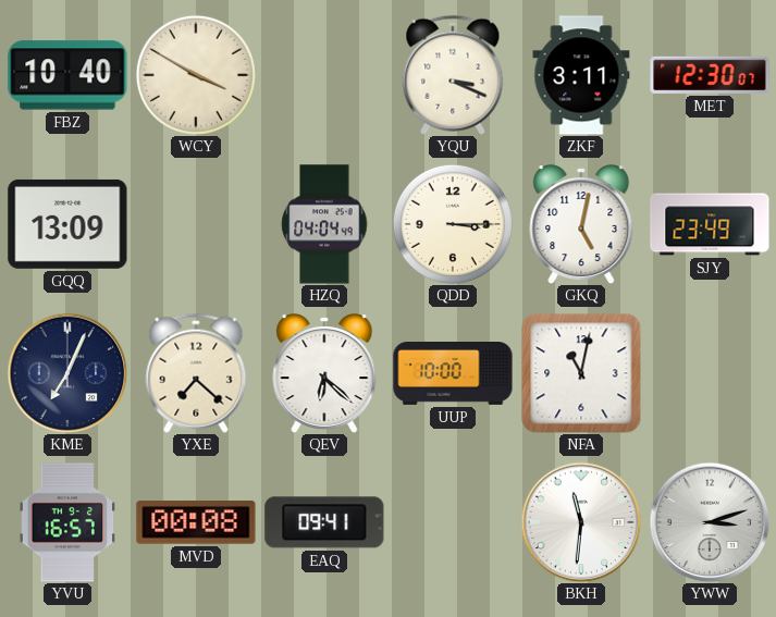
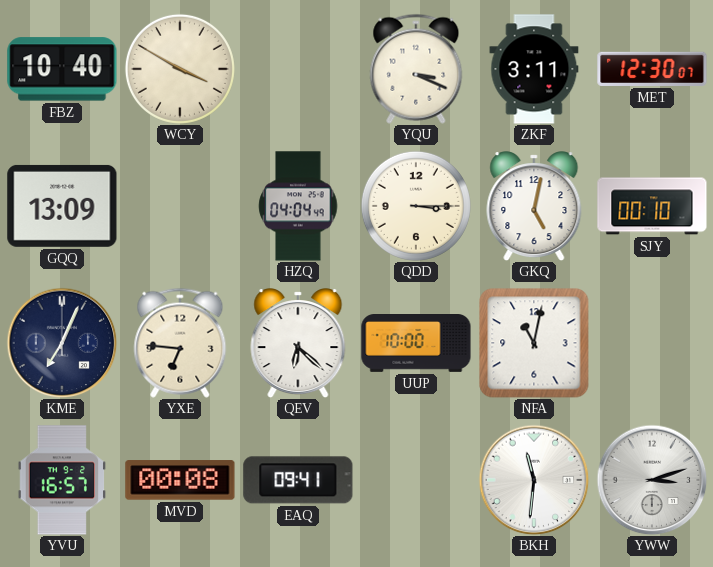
SJY: 23:49 -> 00:10
YXE: 7:22 -> 6:46
